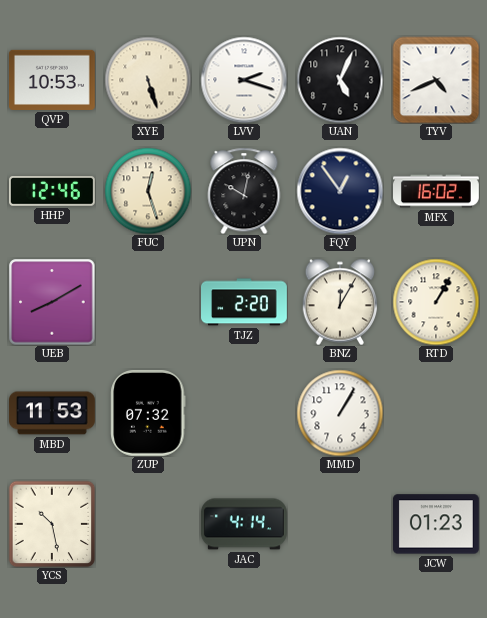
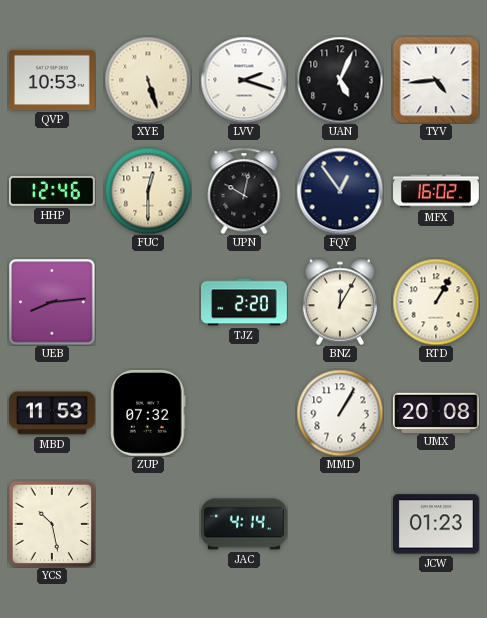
TYV: 4:41 -> 4:44
FUC: 12:27 -> 12:30
UEB: 8:10 -> 8:14
UMX: none -> 20:08
